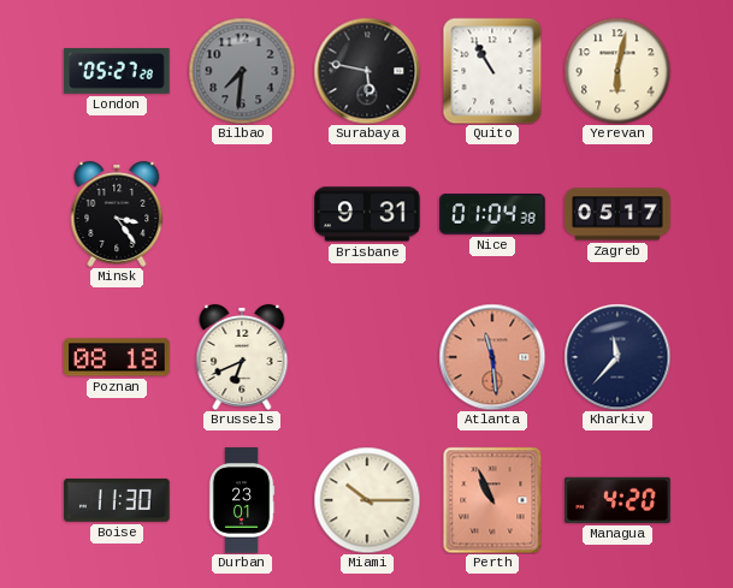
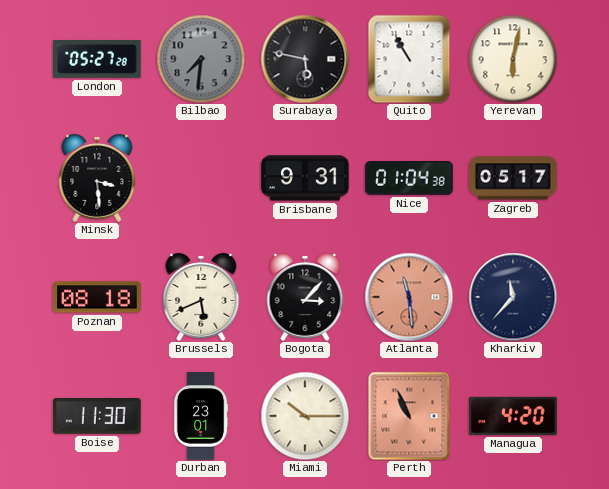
Minsk: 3:24 -> 3:29
Brussels: 6:41 -> 5:41
Bogota: none -> 3:07
